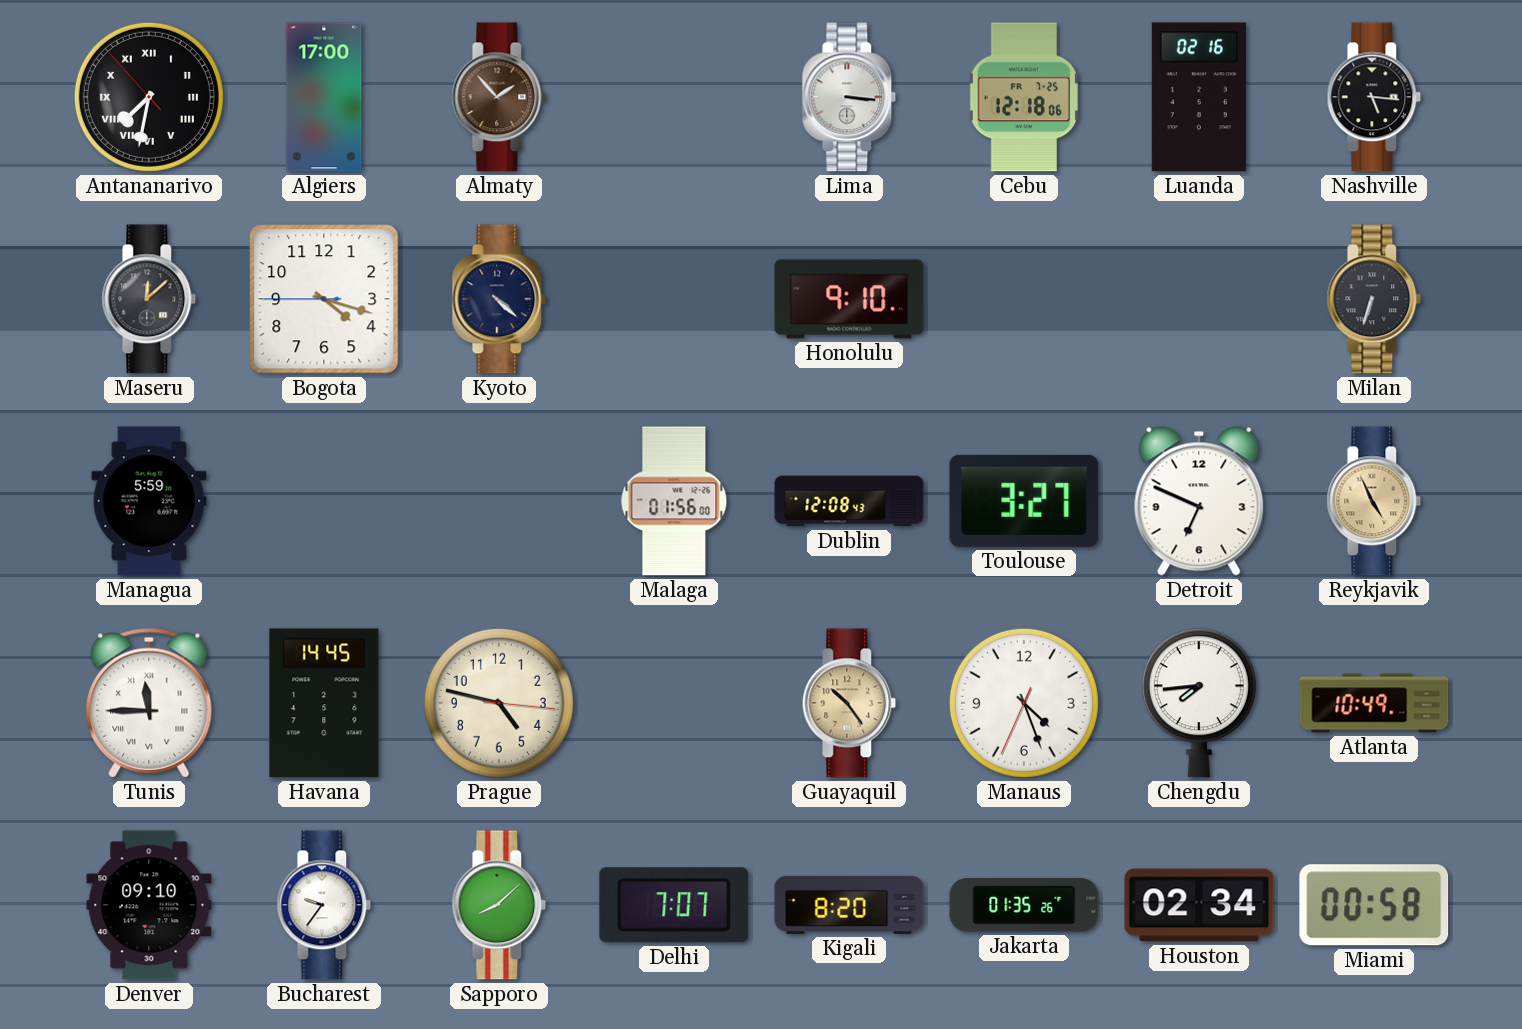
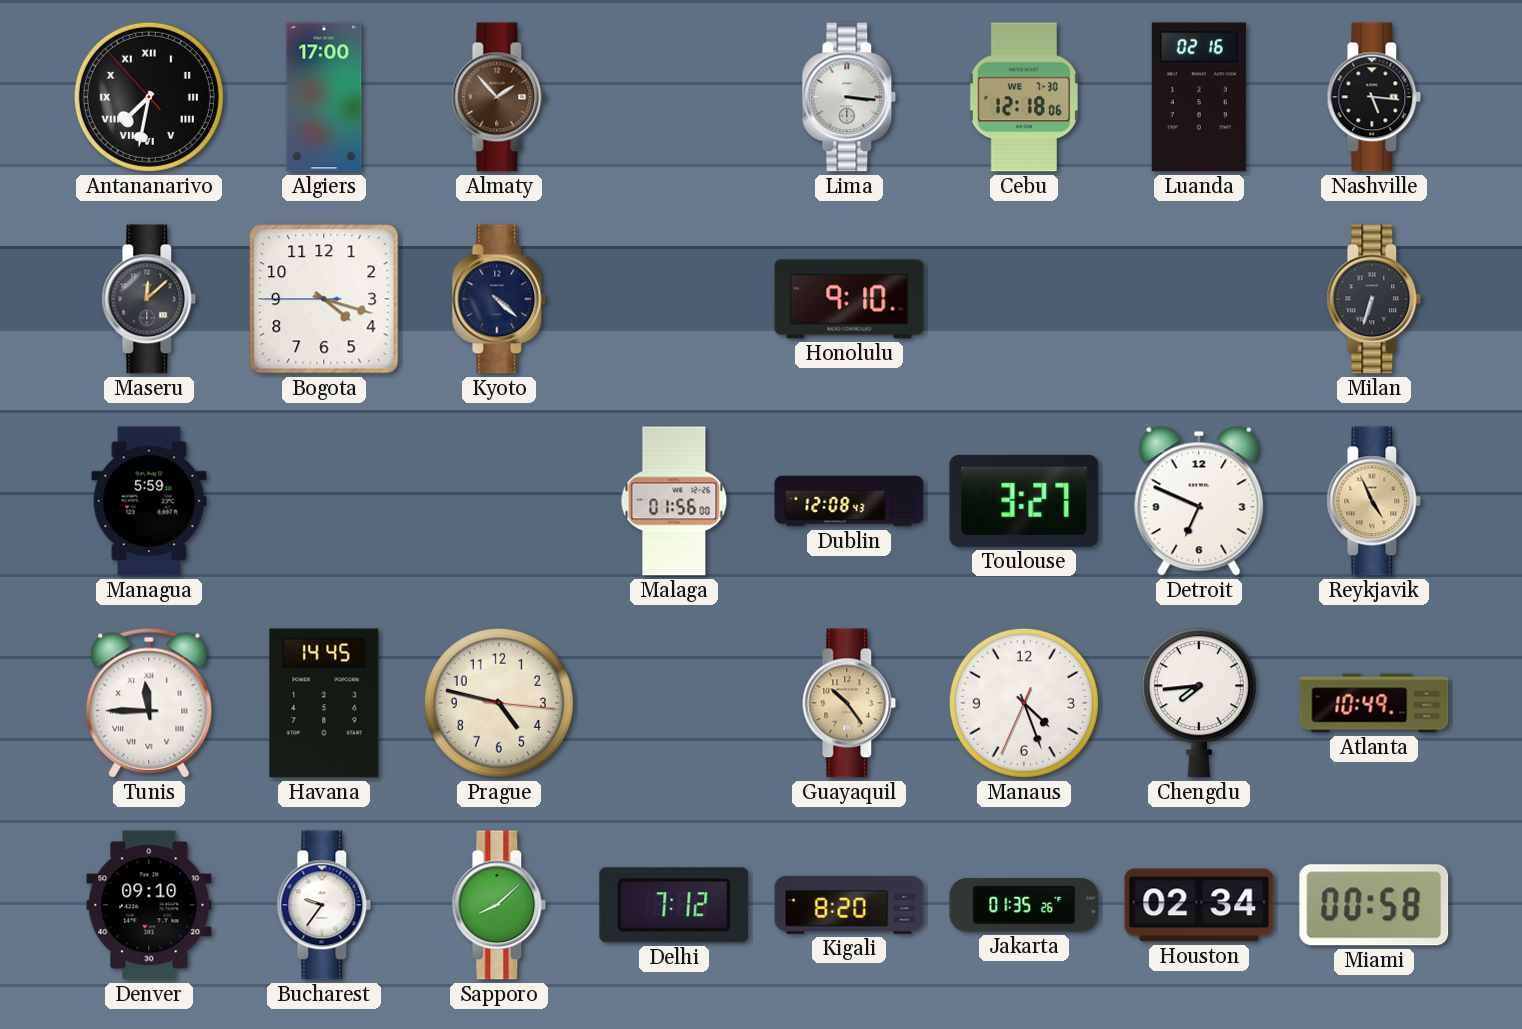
Cebu date: FR 7-25 -> WE 7-30
Delhi: 7:07 -> 7:12
